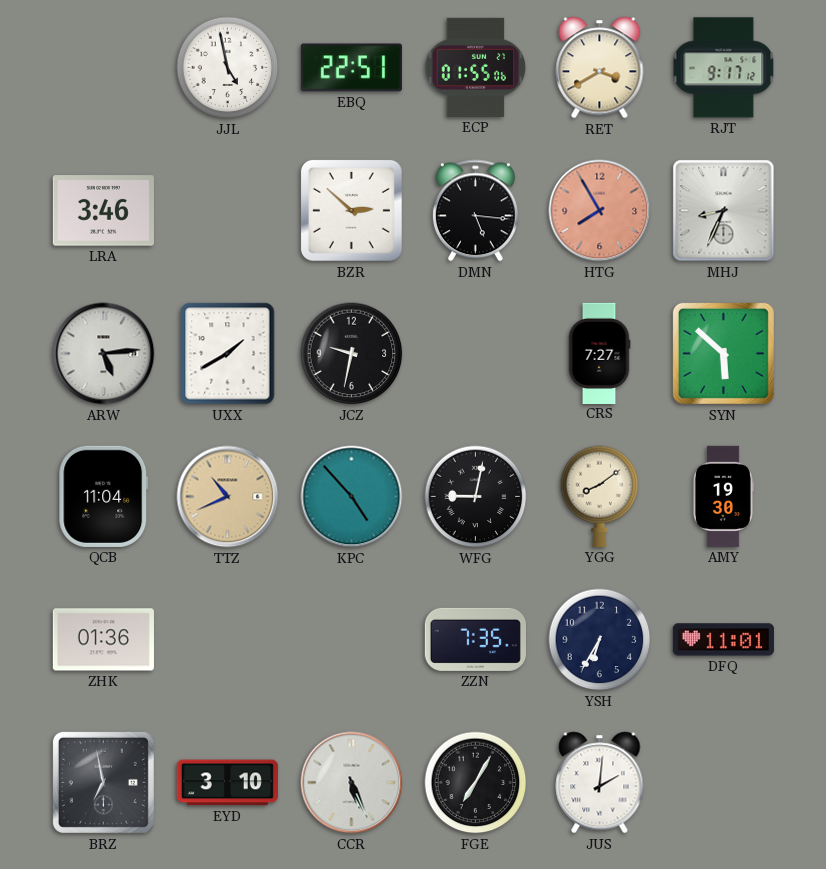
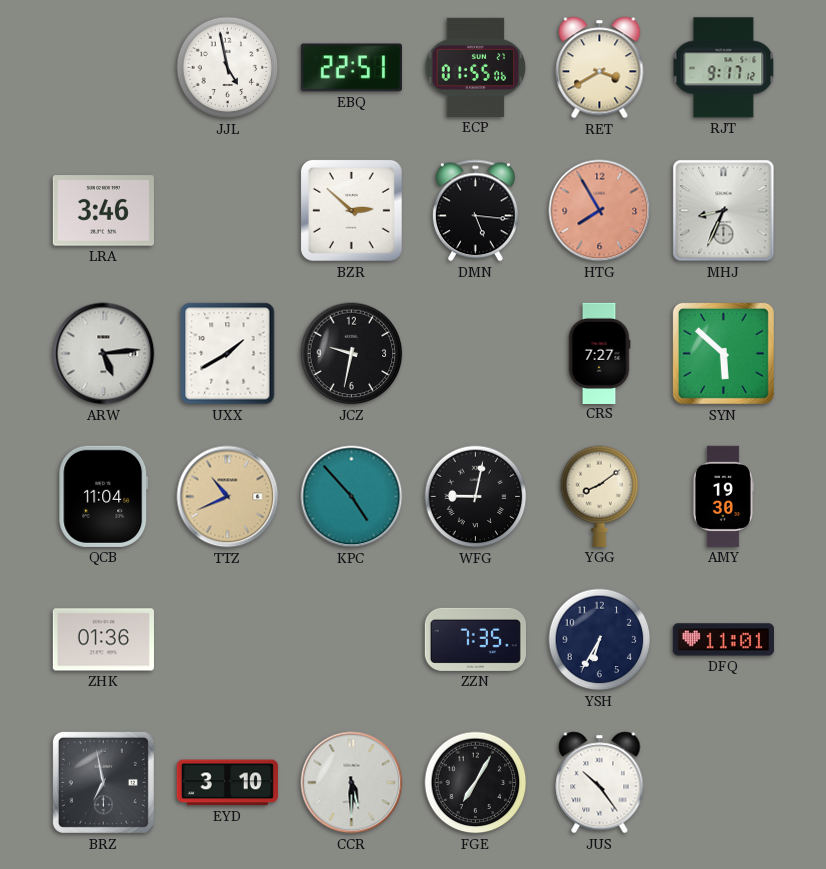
CCR: 5:26 -> 5:30
JUS: 2:01 -> 10:24
